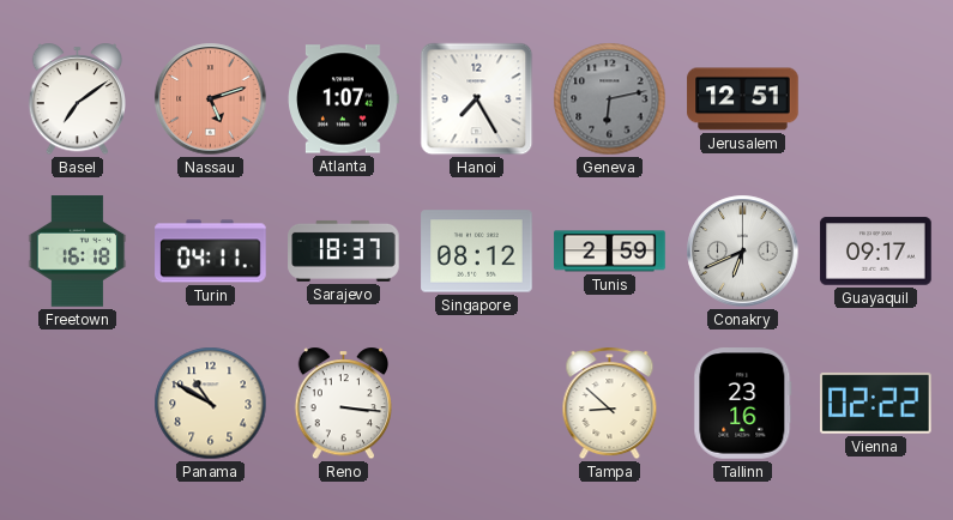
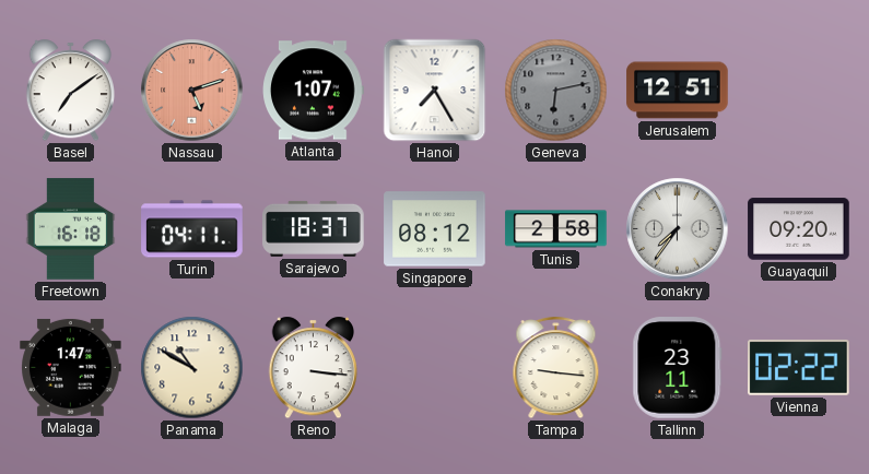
Tunis: 2:59 -> 2:58
Conakry: 6:41 -> 7:36
Guayaquil: 09:17 -> 09:20
Malaga: none -> 1:47
Tampa: 8:52 -> 9:16
Tallinn: 23:16 -> 23:11
